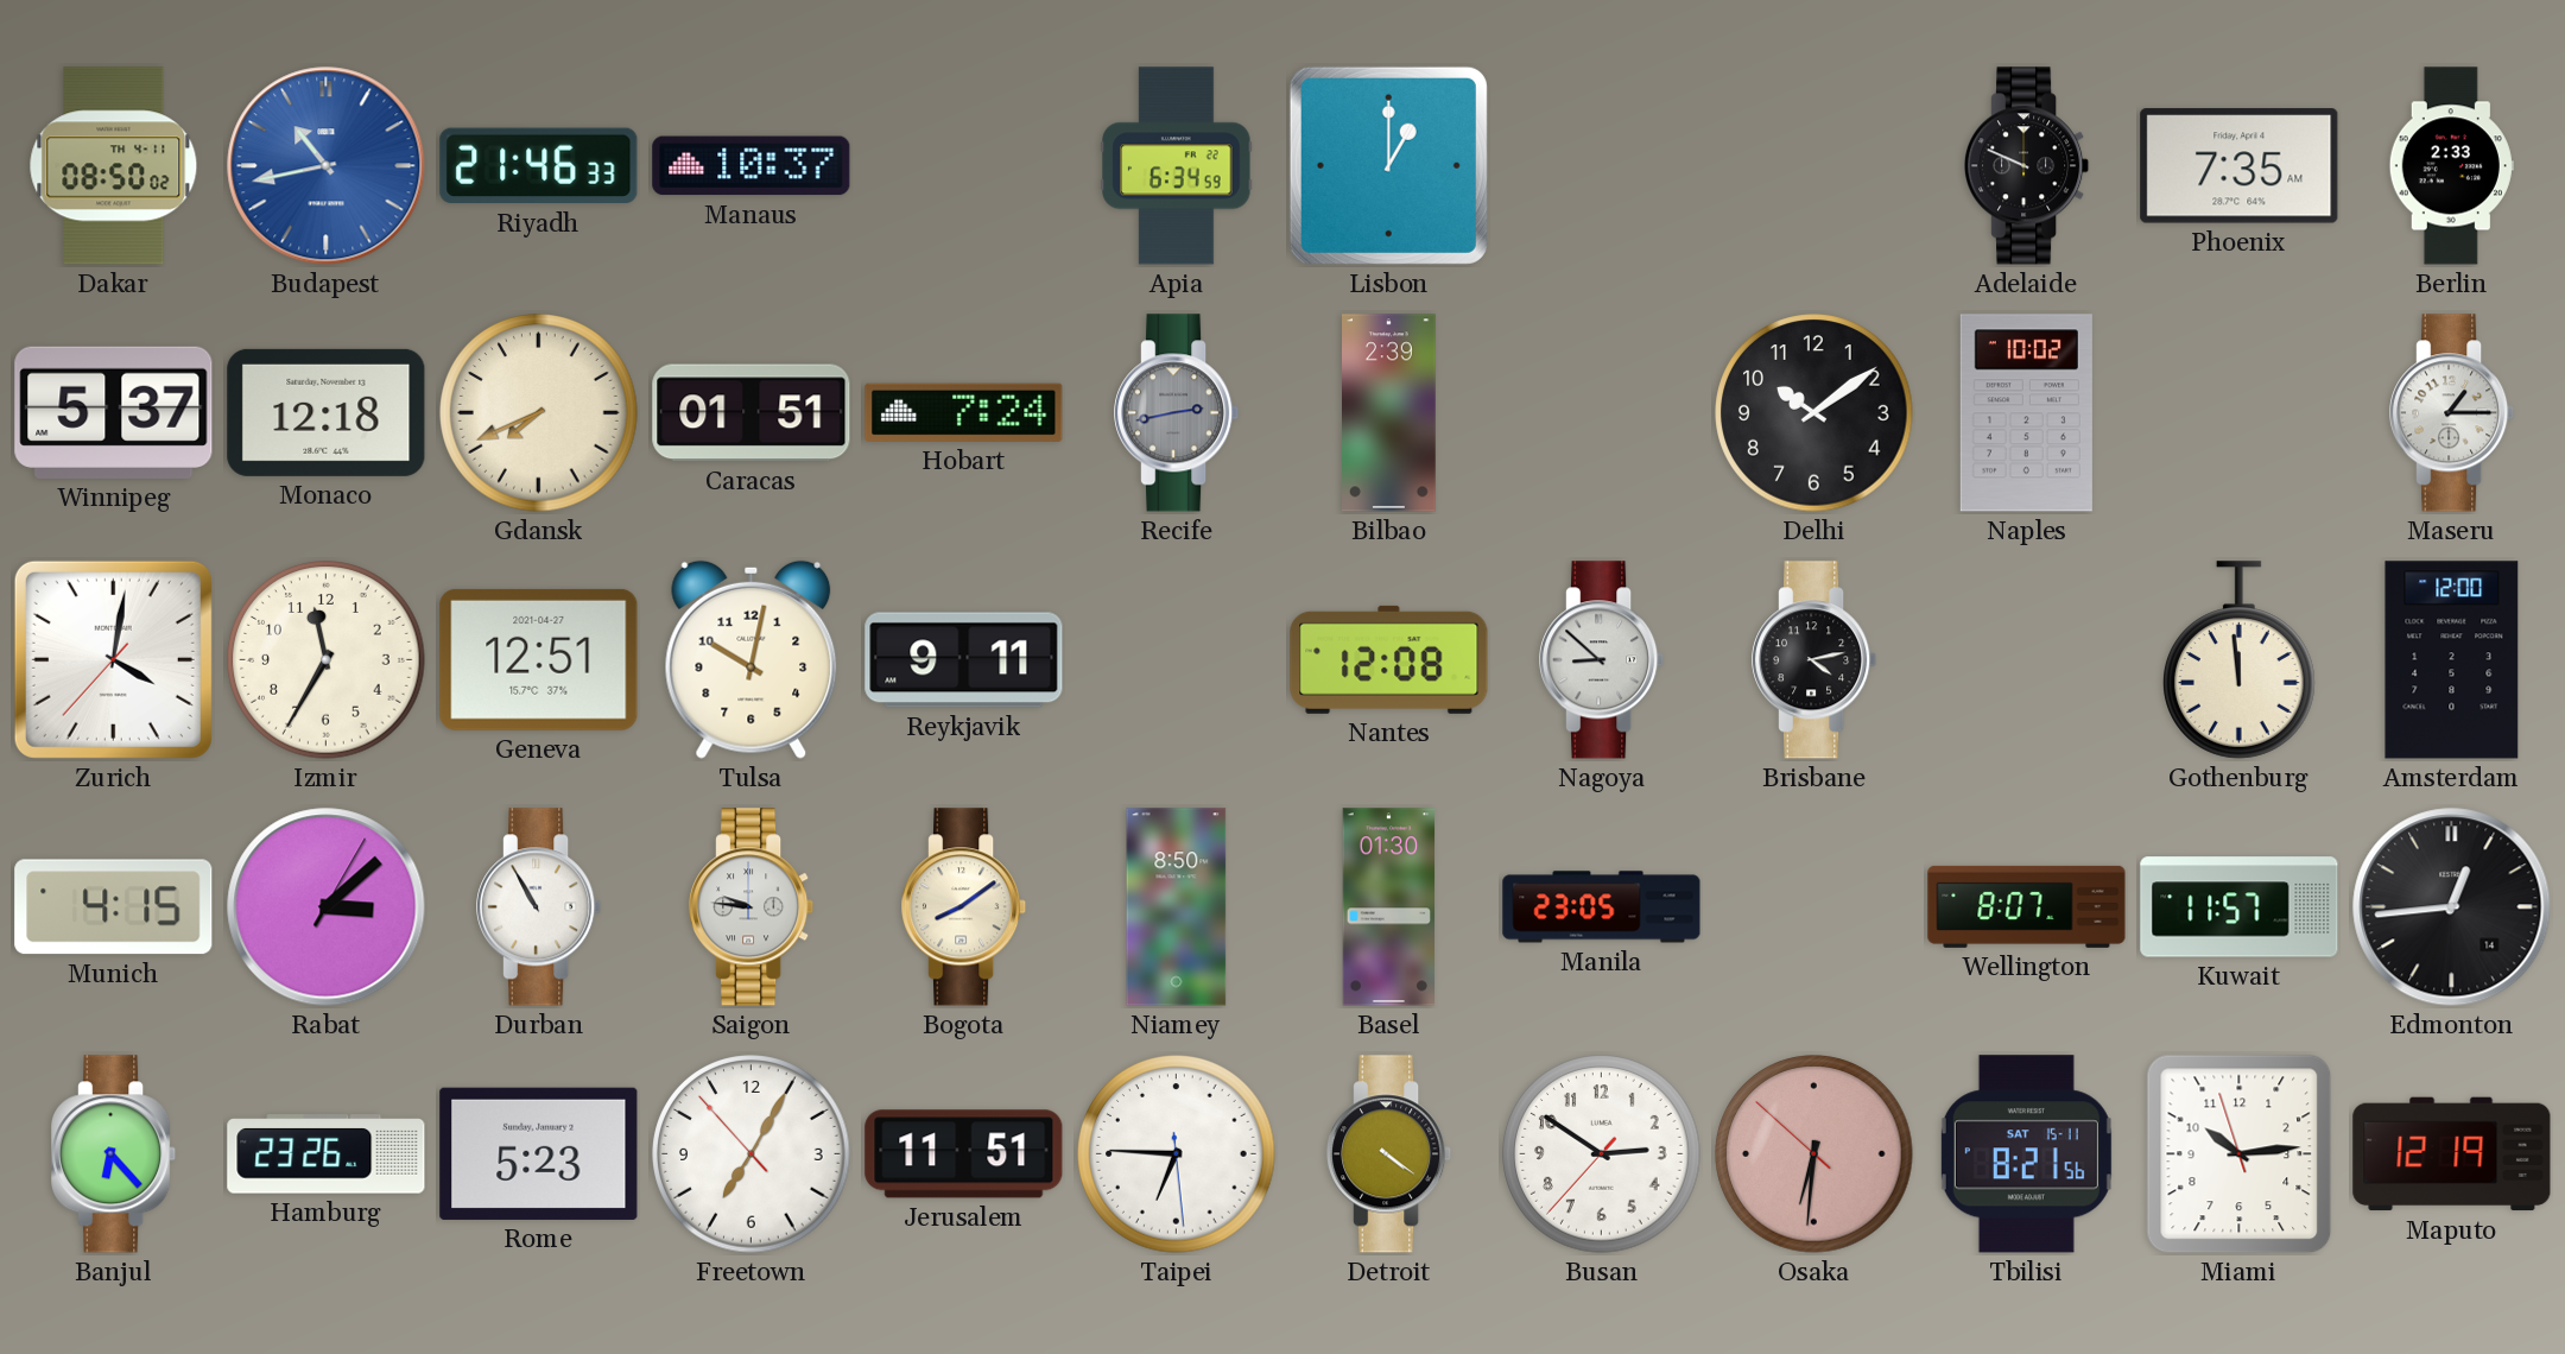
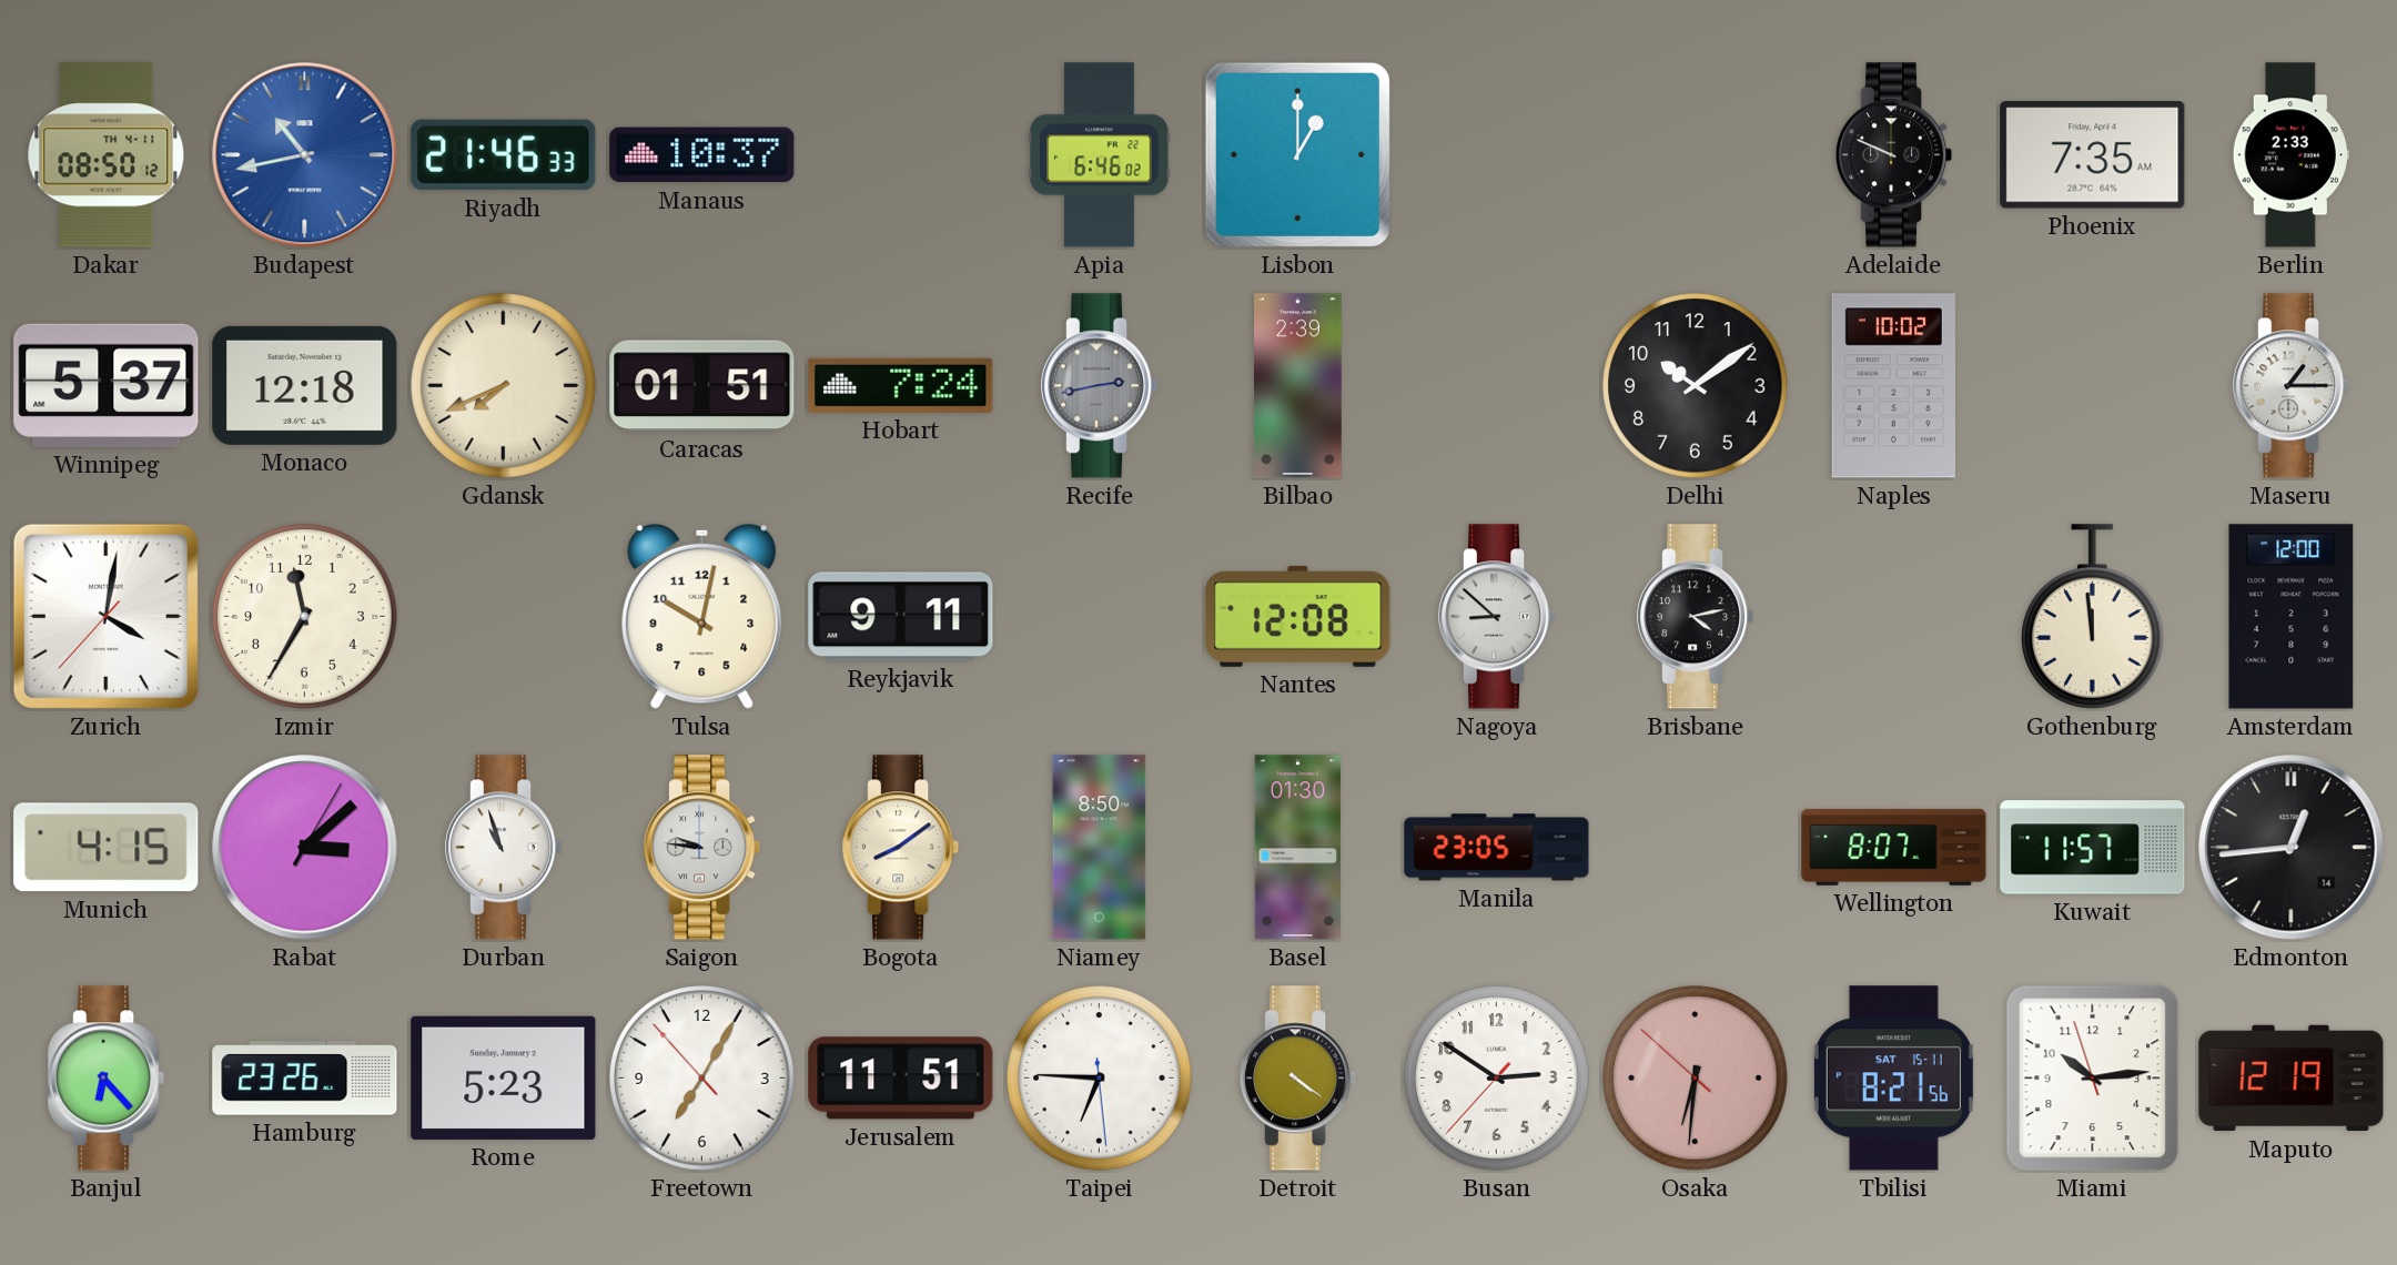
Dakar: 08:50:02 -> 08:50:12
Apia: 6:34 -> 6:46
Geneva: 12:51 -> none
Durban: 10:55 -> 10:57
